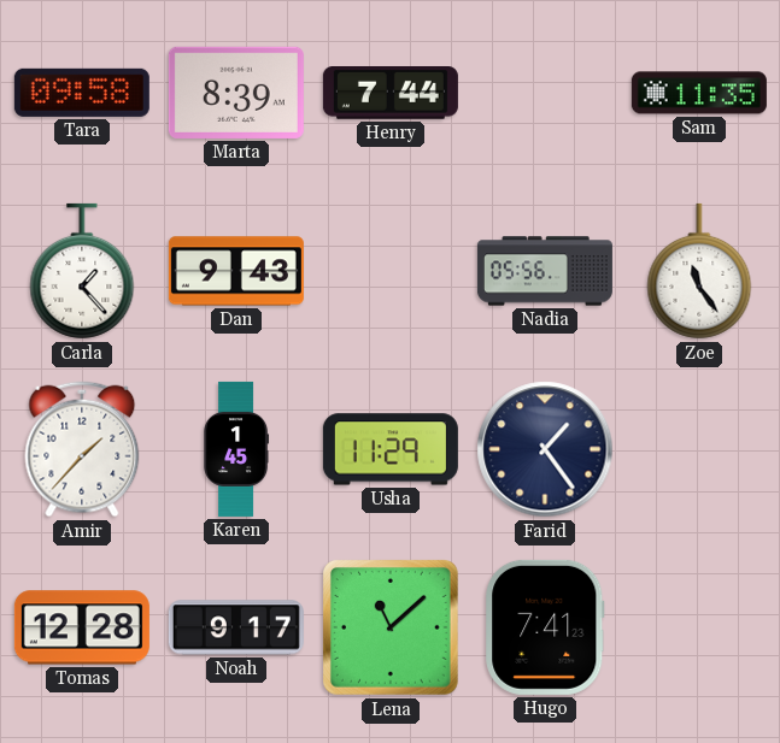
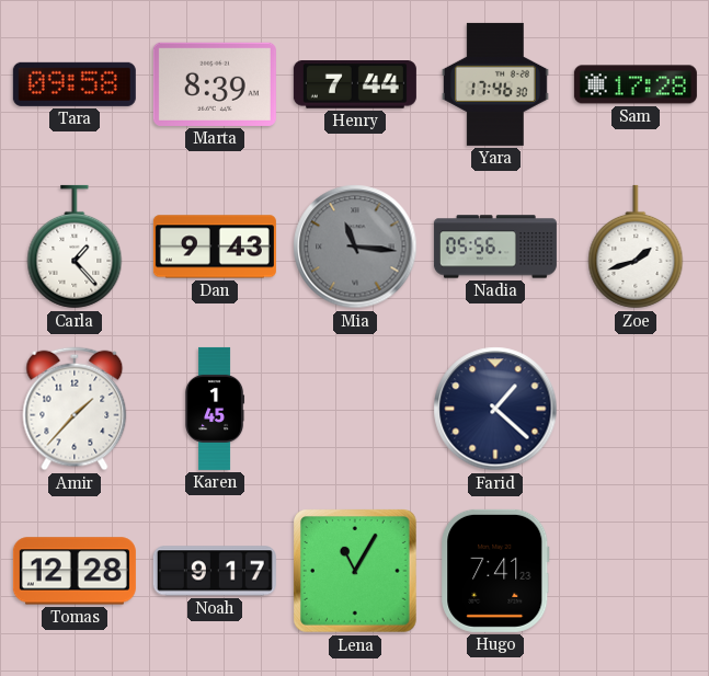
Yara: none -> 17:46
Sam: 11:35 -> 17:28
Mia: none -> 11:16
Zoe: 11:24 -> 1:42
Usha: 11:29 -> none
Farid: 1:24 -> 1:22
Lena: 11:08 -> 11:05
